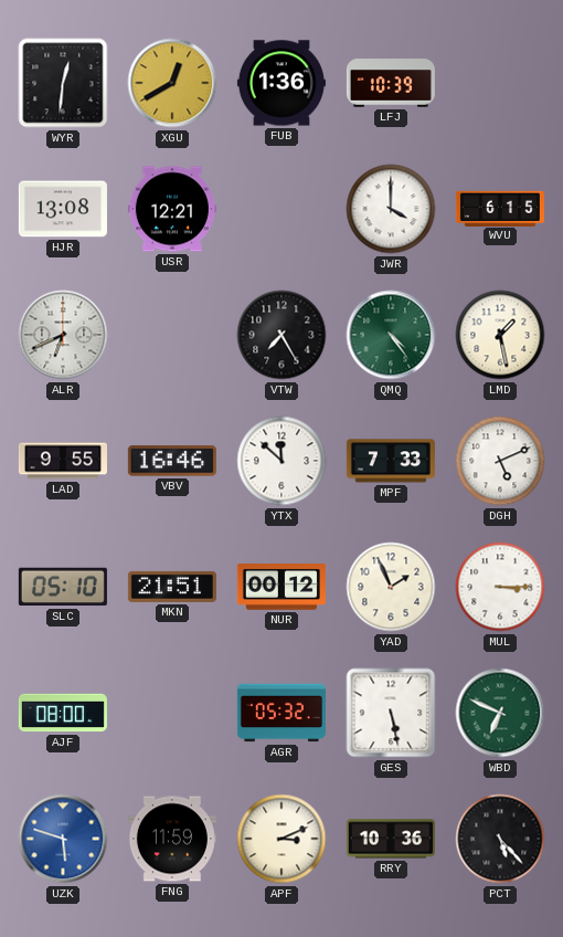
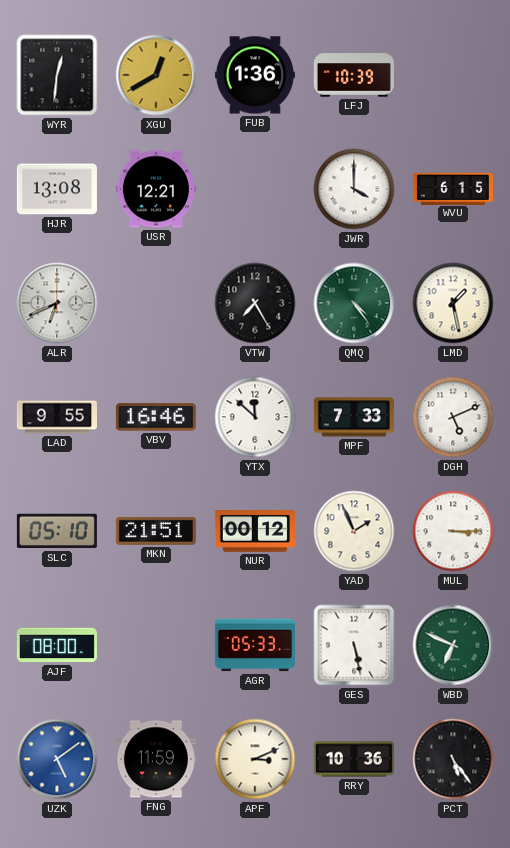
AGR: 05:32 -> 05:33
UZK: 5:48 -> 5:09
PCT: 5:23 -> 5:24
